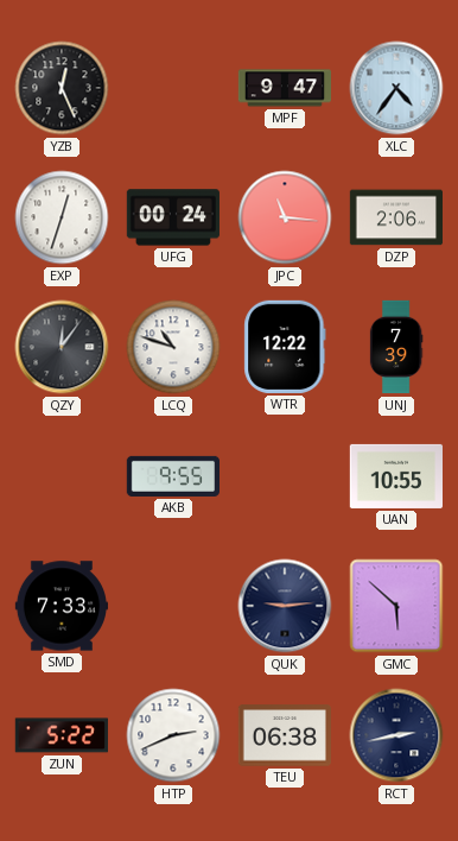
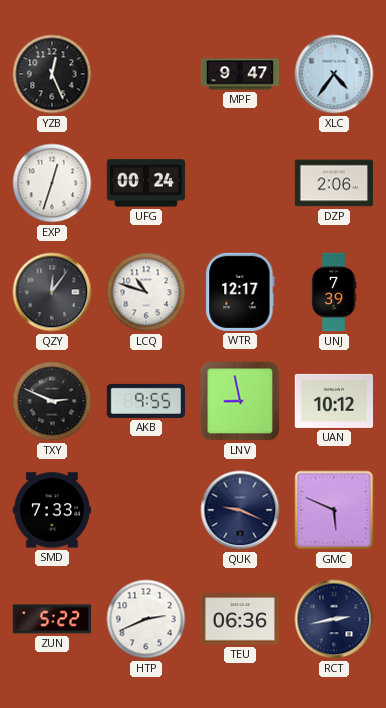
JPC: 11:16 -> none
WTR: 12:22 -> 12:17
TXY: none -> 2:49
LNV: none -> 8:58
UAN: 10:55 -> 10:12
QUK: 9:14 -> 9:19
GMC: 5:52 -> 5:49
TEU: 06:38 -> 06:36
